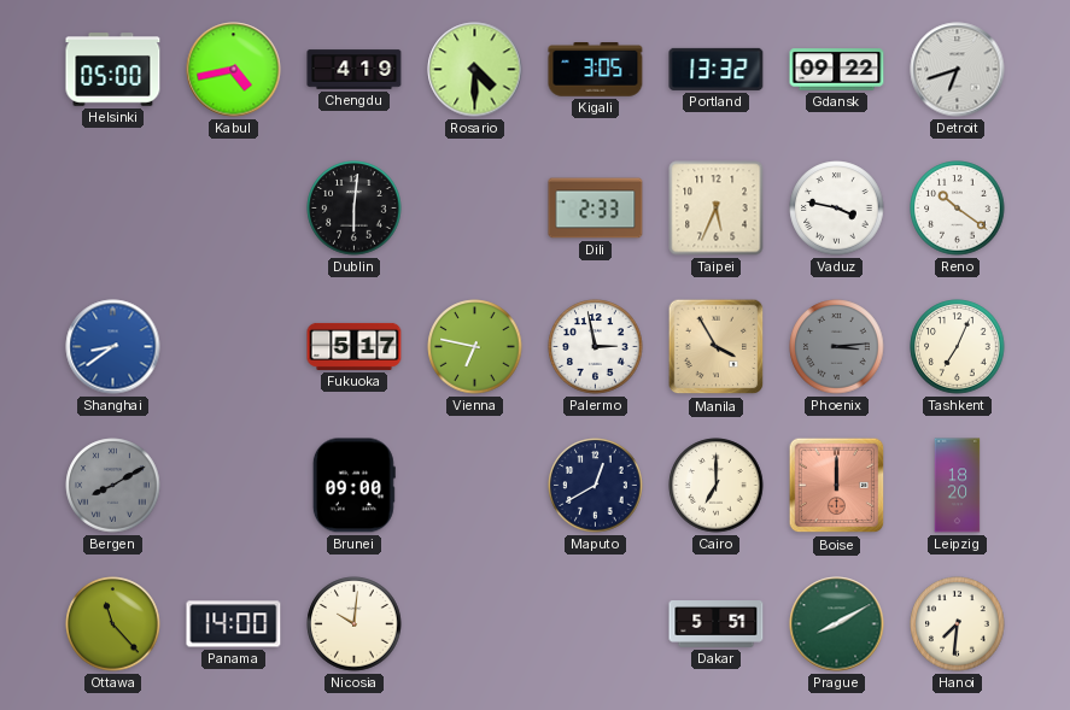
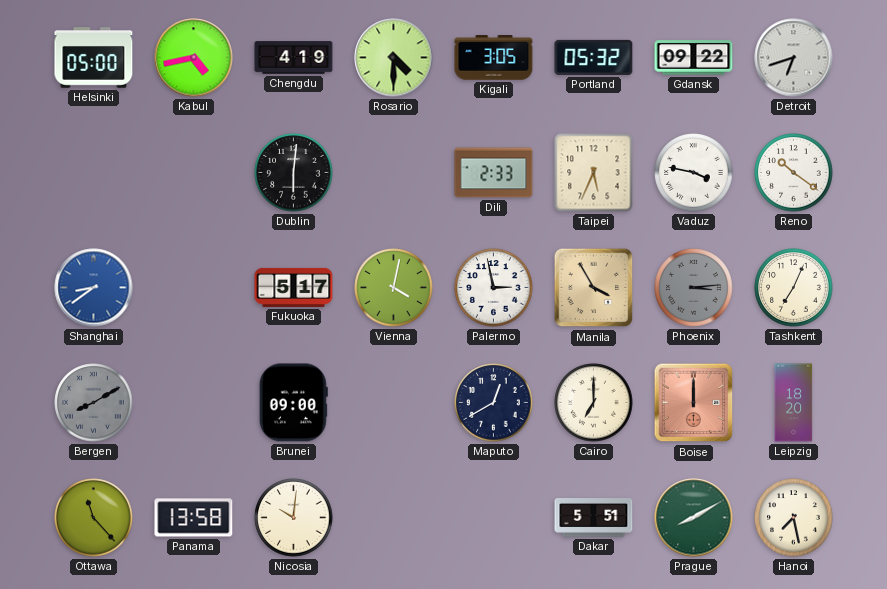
Portland: 13:32 -> 05:32
Vienna: 6:47 -> 4:02
Panama: 14:00 -> 13:58
Hanoi: 7:31 -> 7:28
